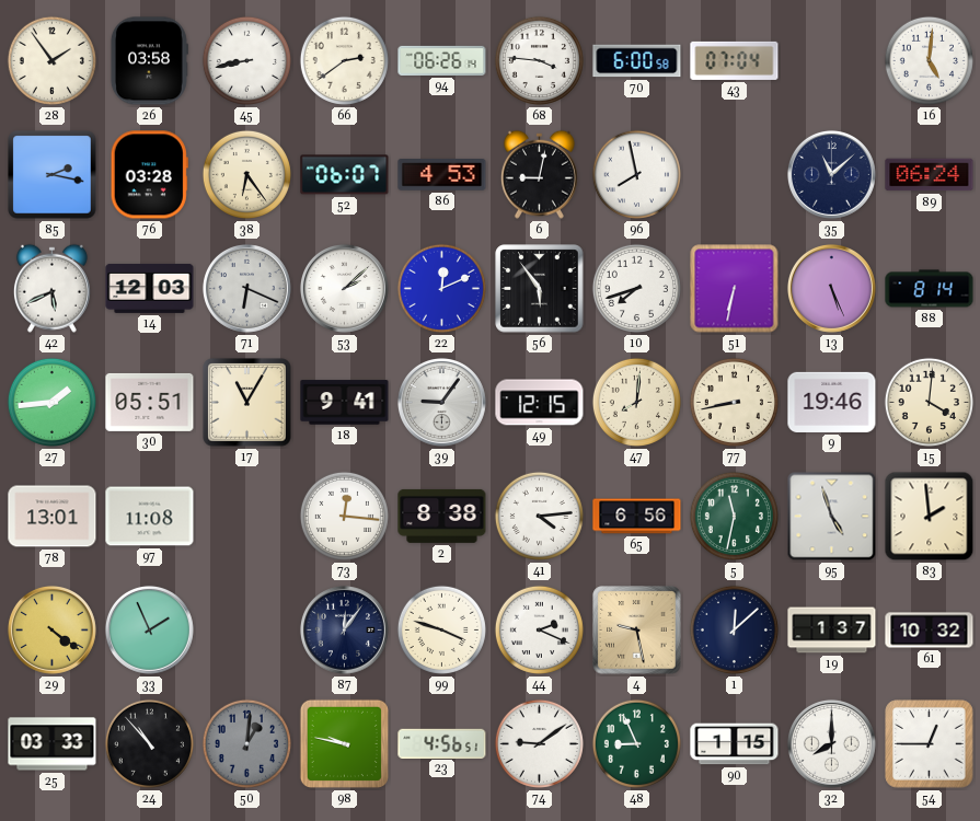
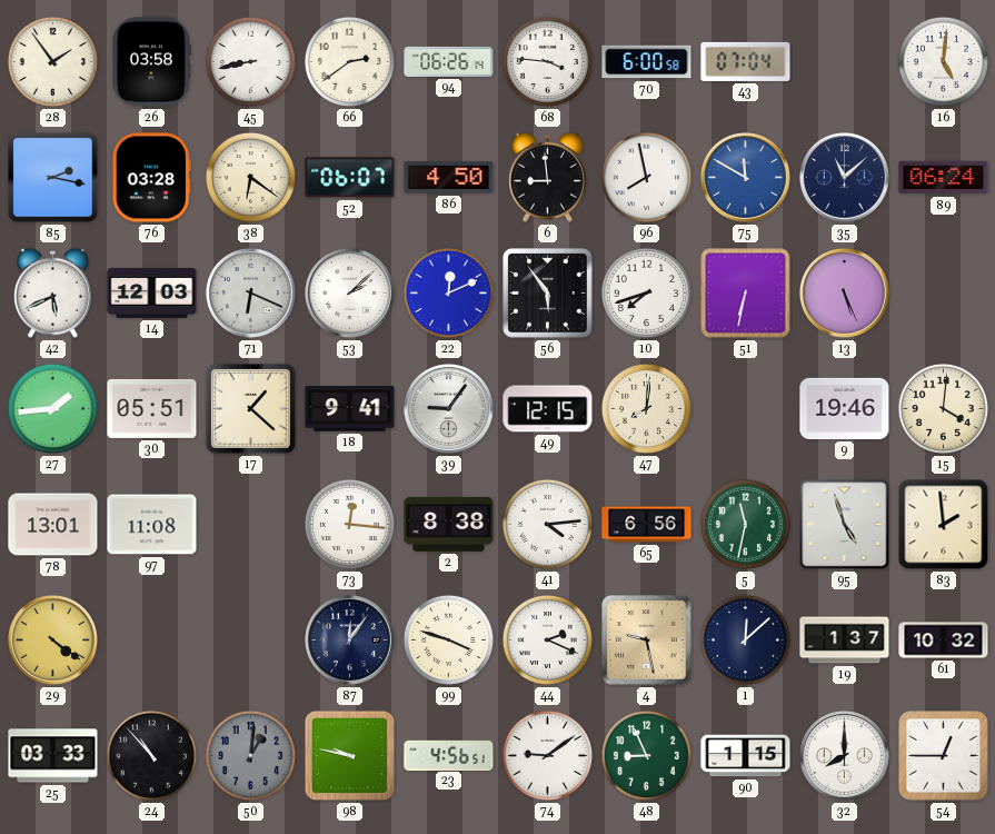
38: 6:24 -> 6:21
86: 4:53 -> 4:50
6: 9:02 -> 8:59
75: none -> 11:50
88: 8:14 -> none
17: 11:05 -> 1:22
77: 8:43 -> none
33: 1:56 -> none
